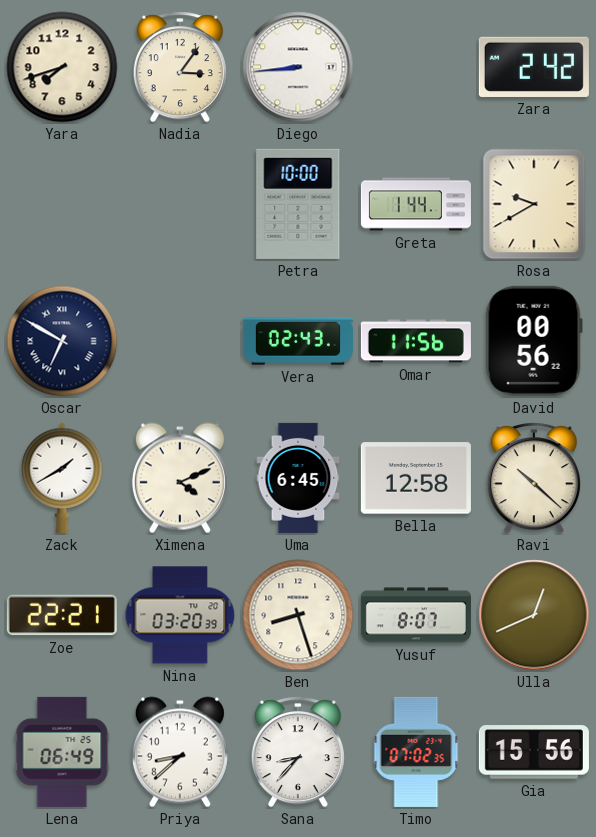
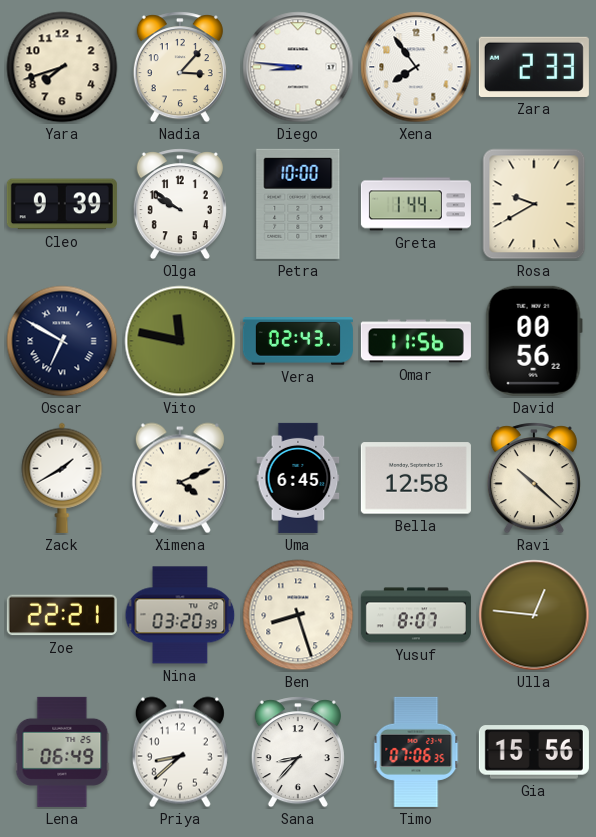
Nadia: 3:06 -> 3:07
Diego: 8:44 -> 8:46
Xena: none -> 7:54
Zara: 2:42 -> 2:33
Cleo: none -> 9:39
Olga: none -> 9:51
Vito: none -> 11:47
Ulla: 12:41 -> 12:46
Timo: 07:02 -> 07:06
